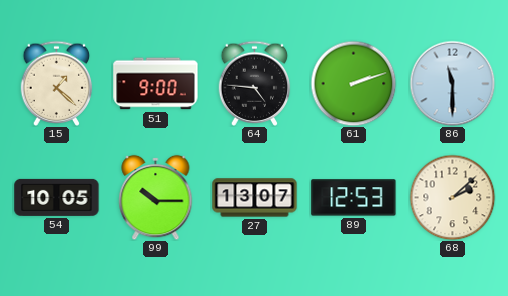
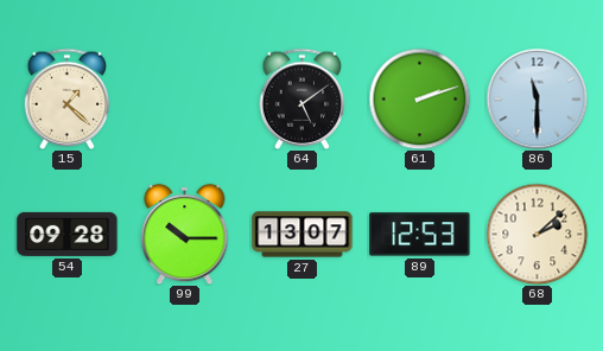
51: 9:00 -> none
64: 4:46 -> 5:09
54: 10:05 -> 09:28
